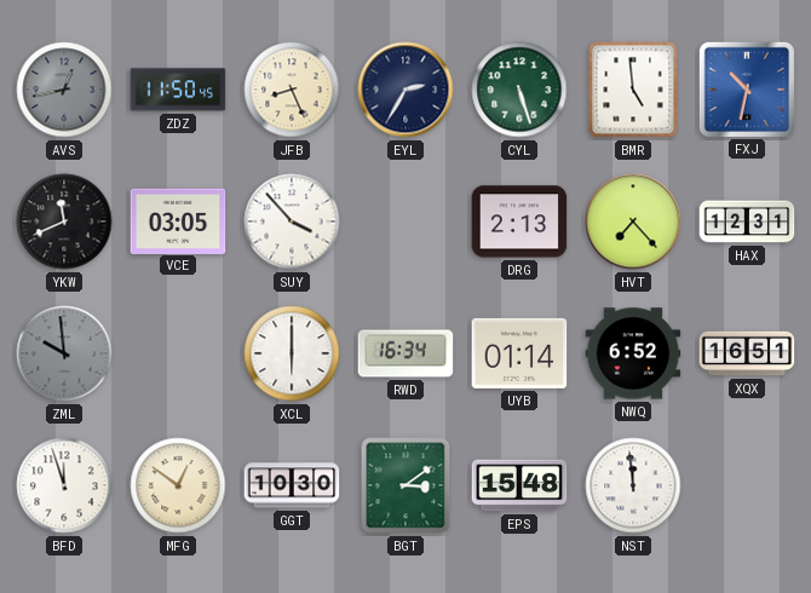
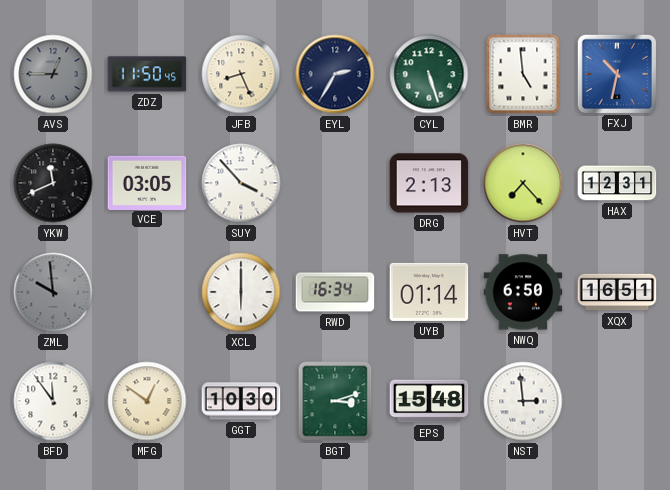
AVS: 12:43 -> 12:45
NWQ: 6:52 -> 6:50
BFD: 11:57 -> 11:54
BGT: 3:09 -> 3:12
NST: 11:59 -> 2:59
